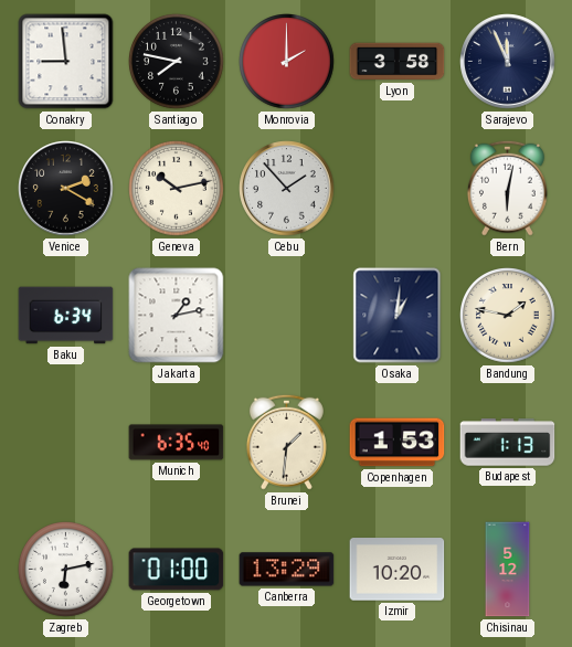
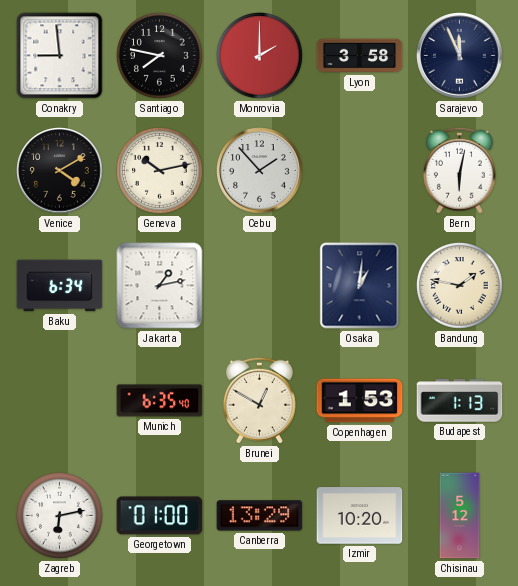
Venice: 2:20 -> 4:10
Brunei: 1:31 -> 12:50
